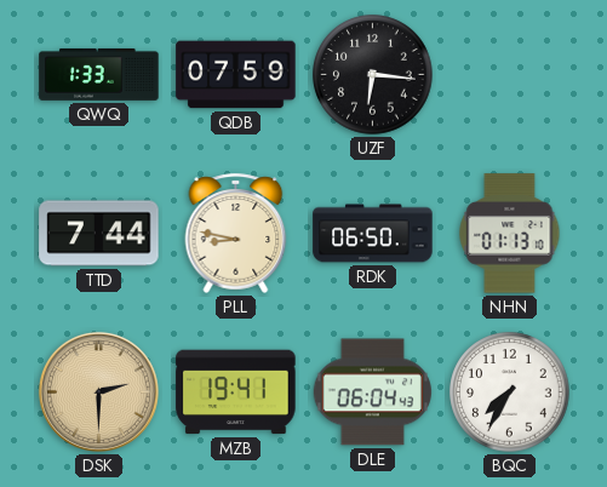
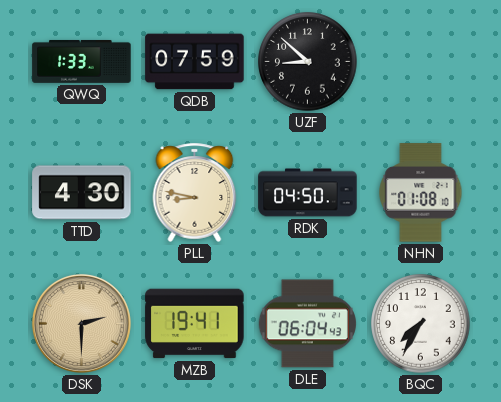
UZF: 6:16 -> 8:52
TTD: 7:44 -> 4:30
RDK: 06:50 -> 04:50
NHN: 01:13 -> 01:08
